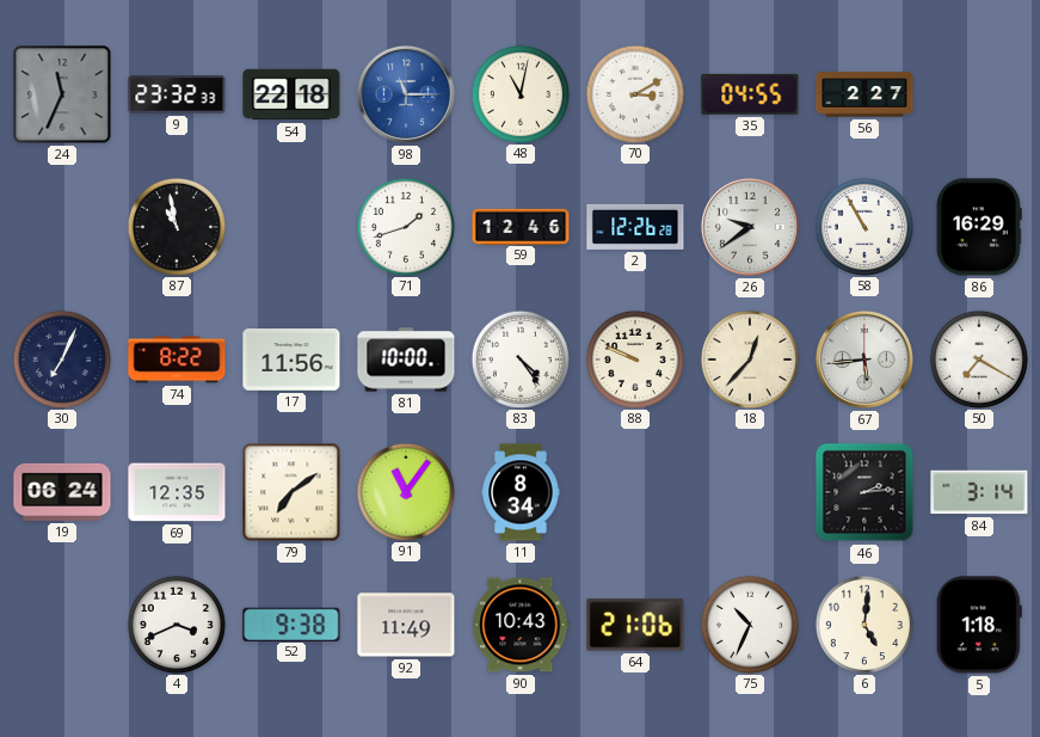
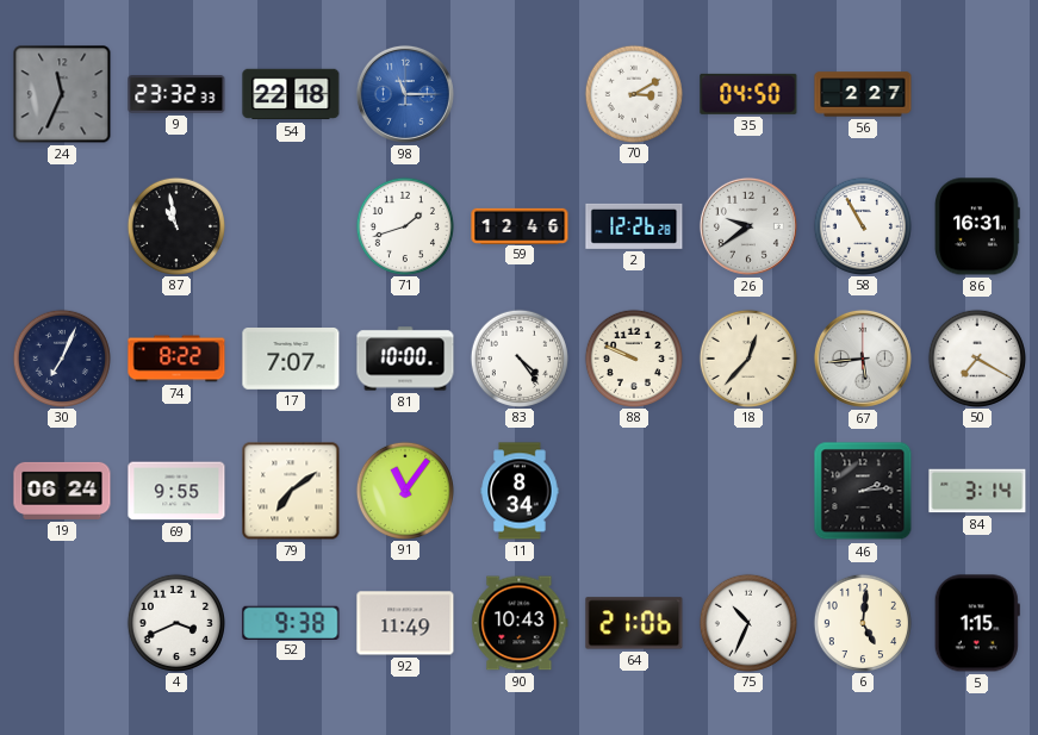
48: 11:02 -> none
35: 04:55 -> 04:50
86: 16:29 -> 16:31
17: 11:56 -> 7:07
69: 12:35 -> 9:55
5: 1:18 -> 1:15
